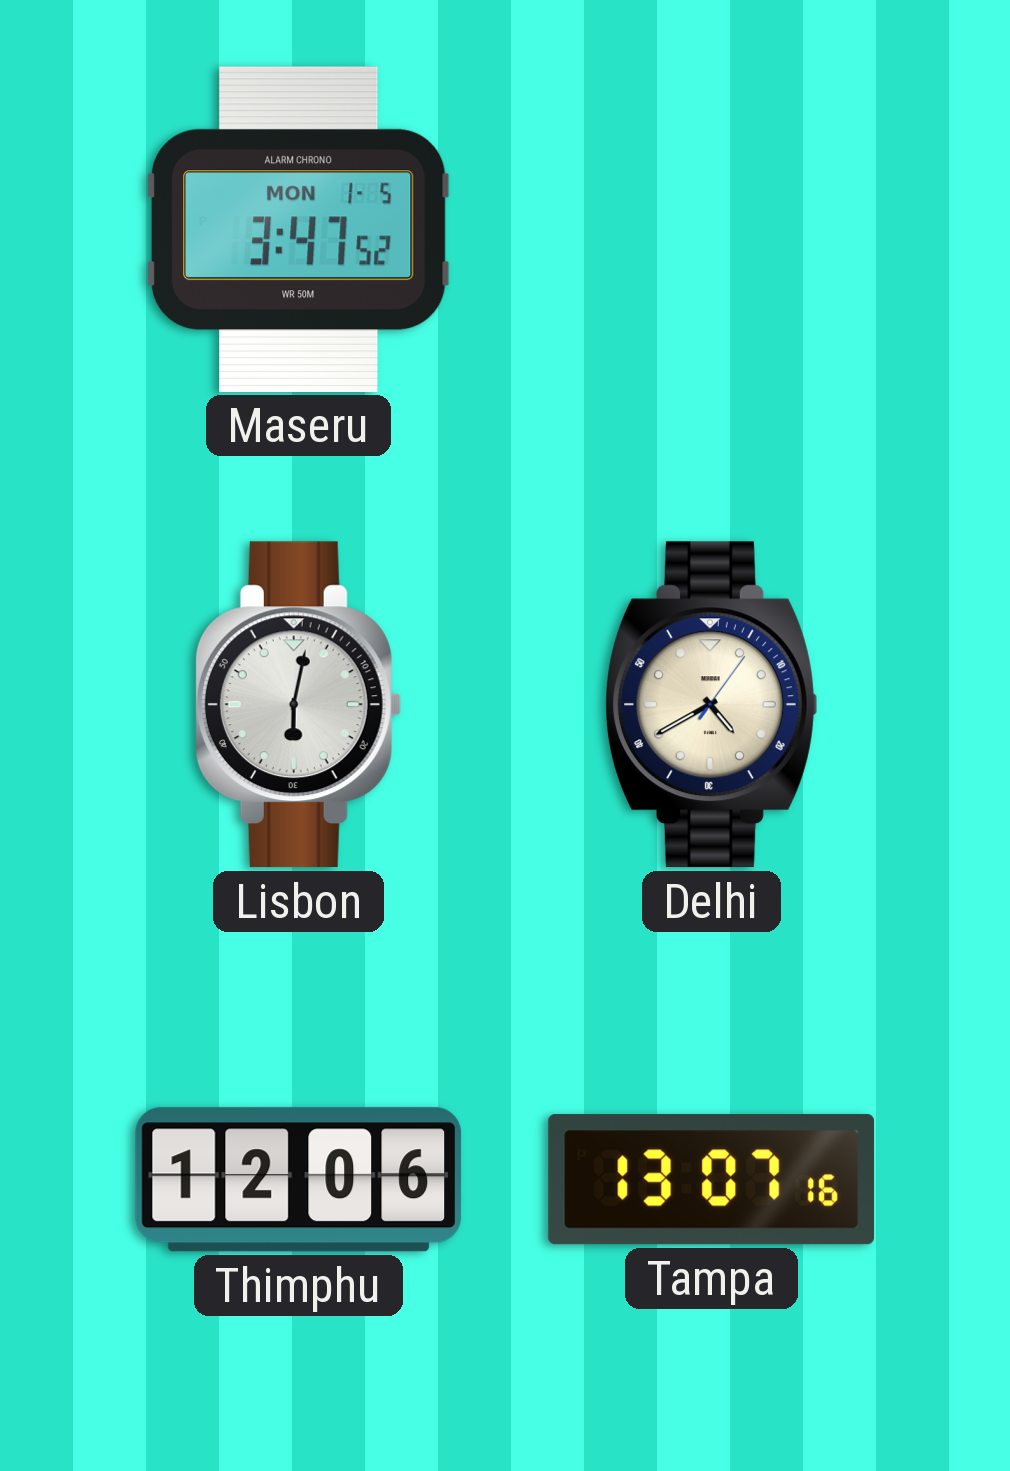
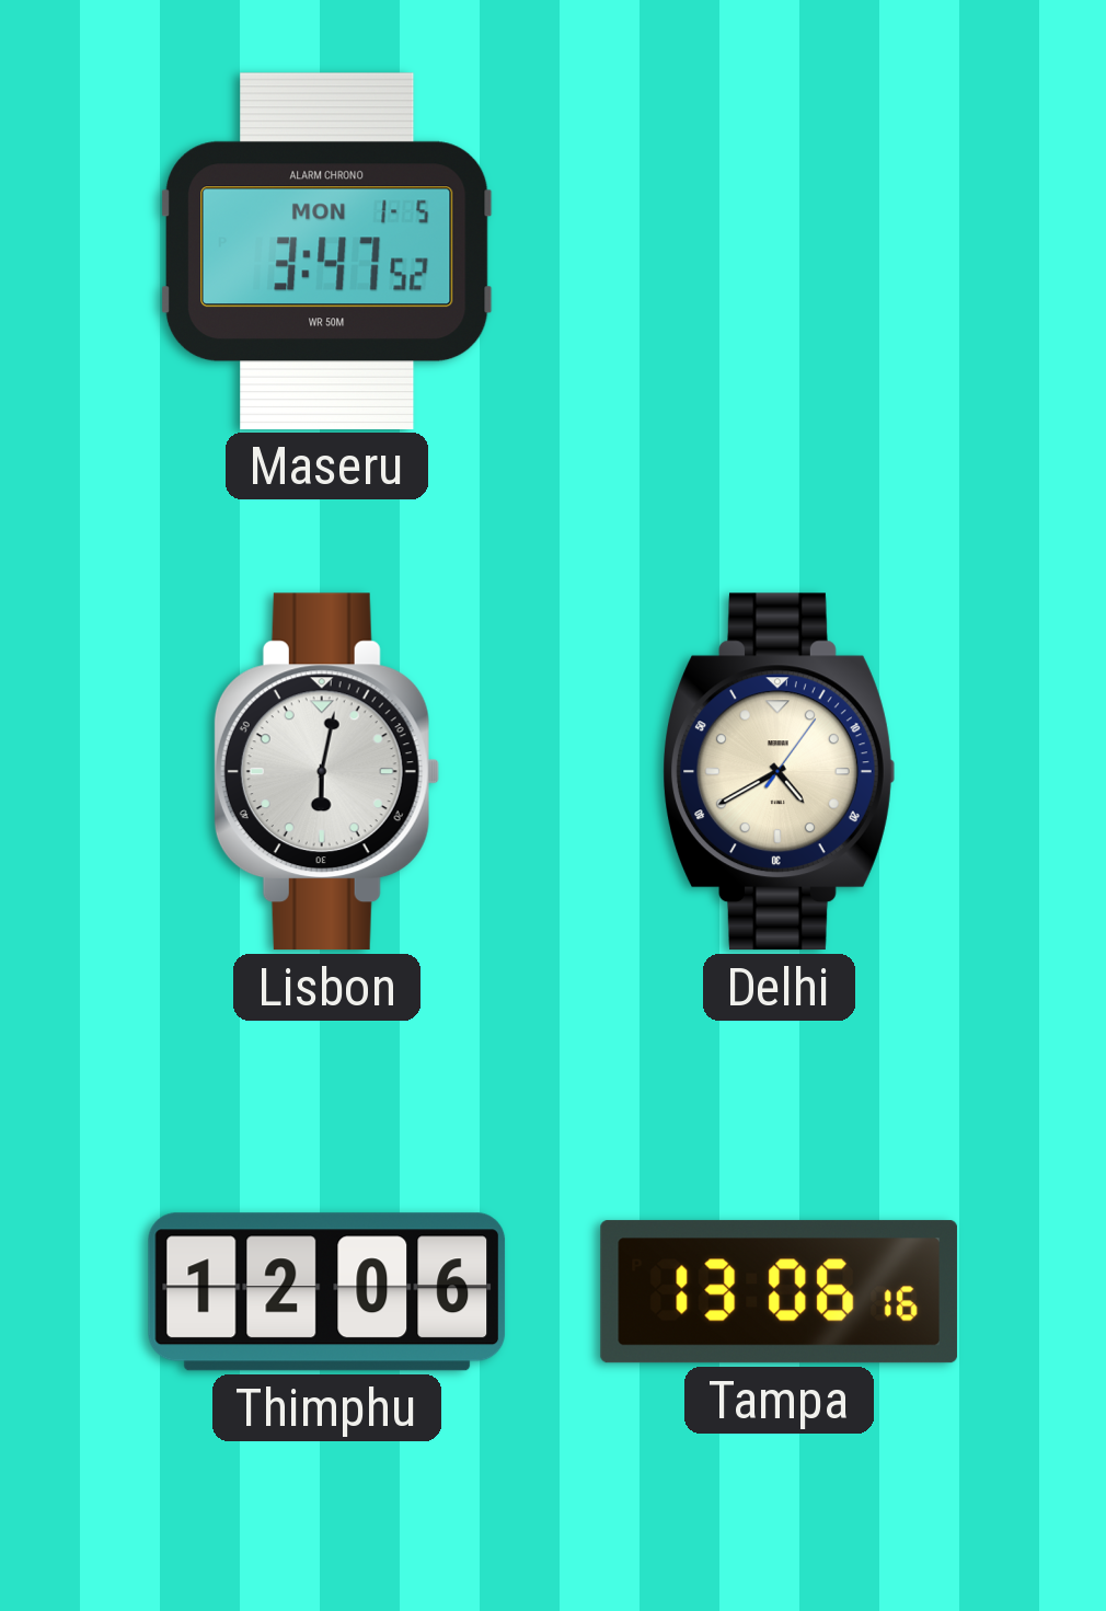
Tampa: 13:07 -> 13:06
